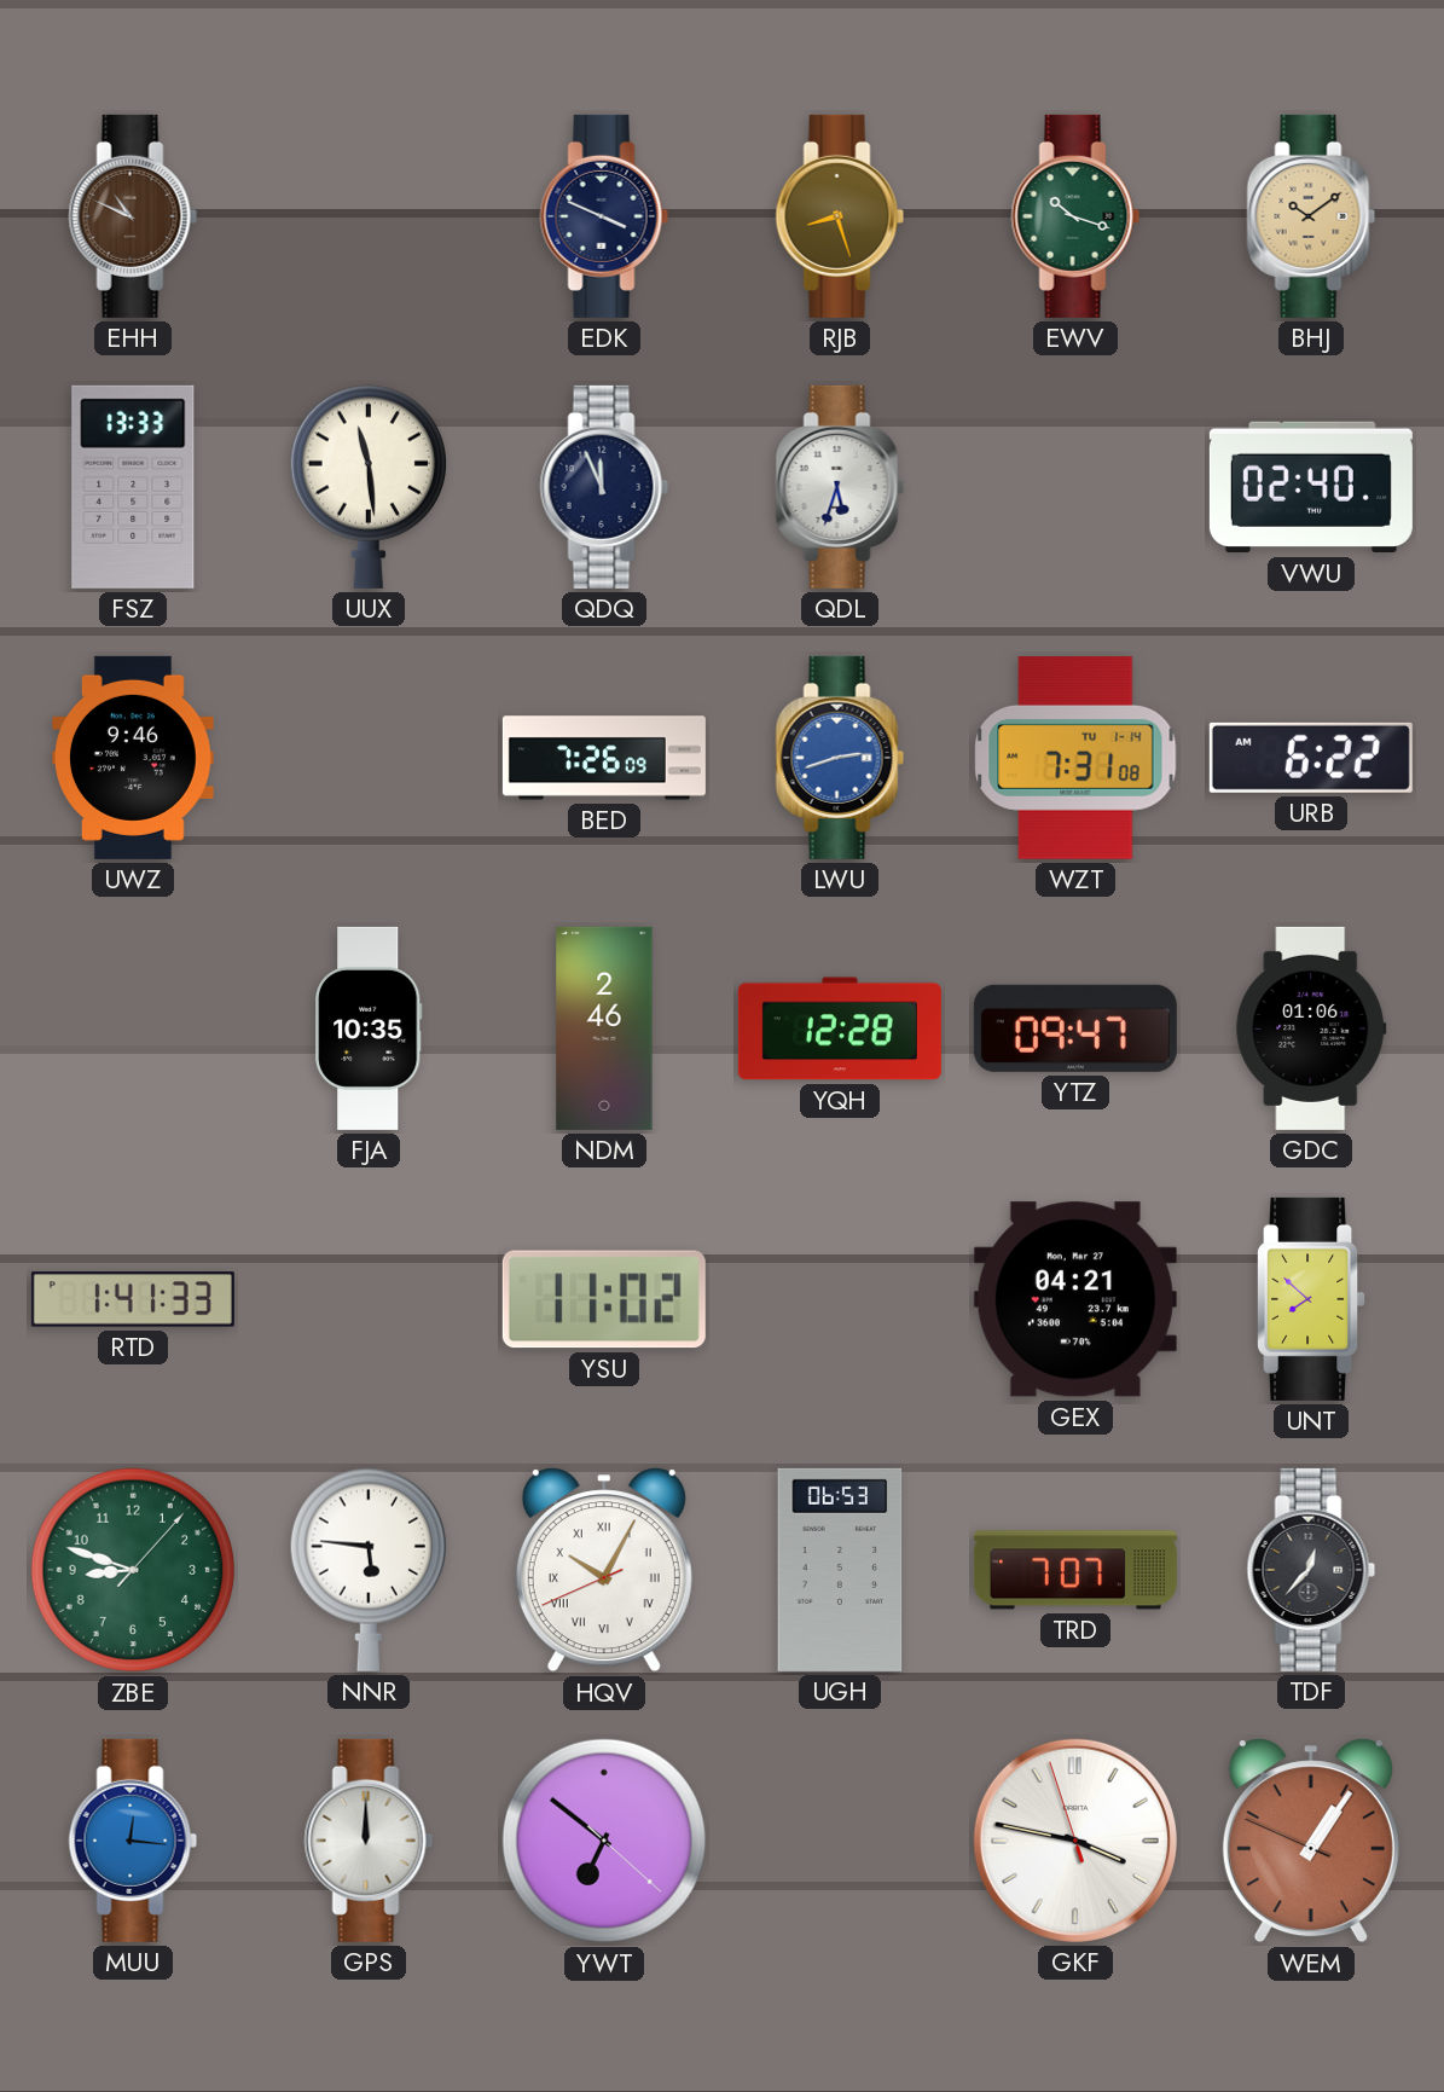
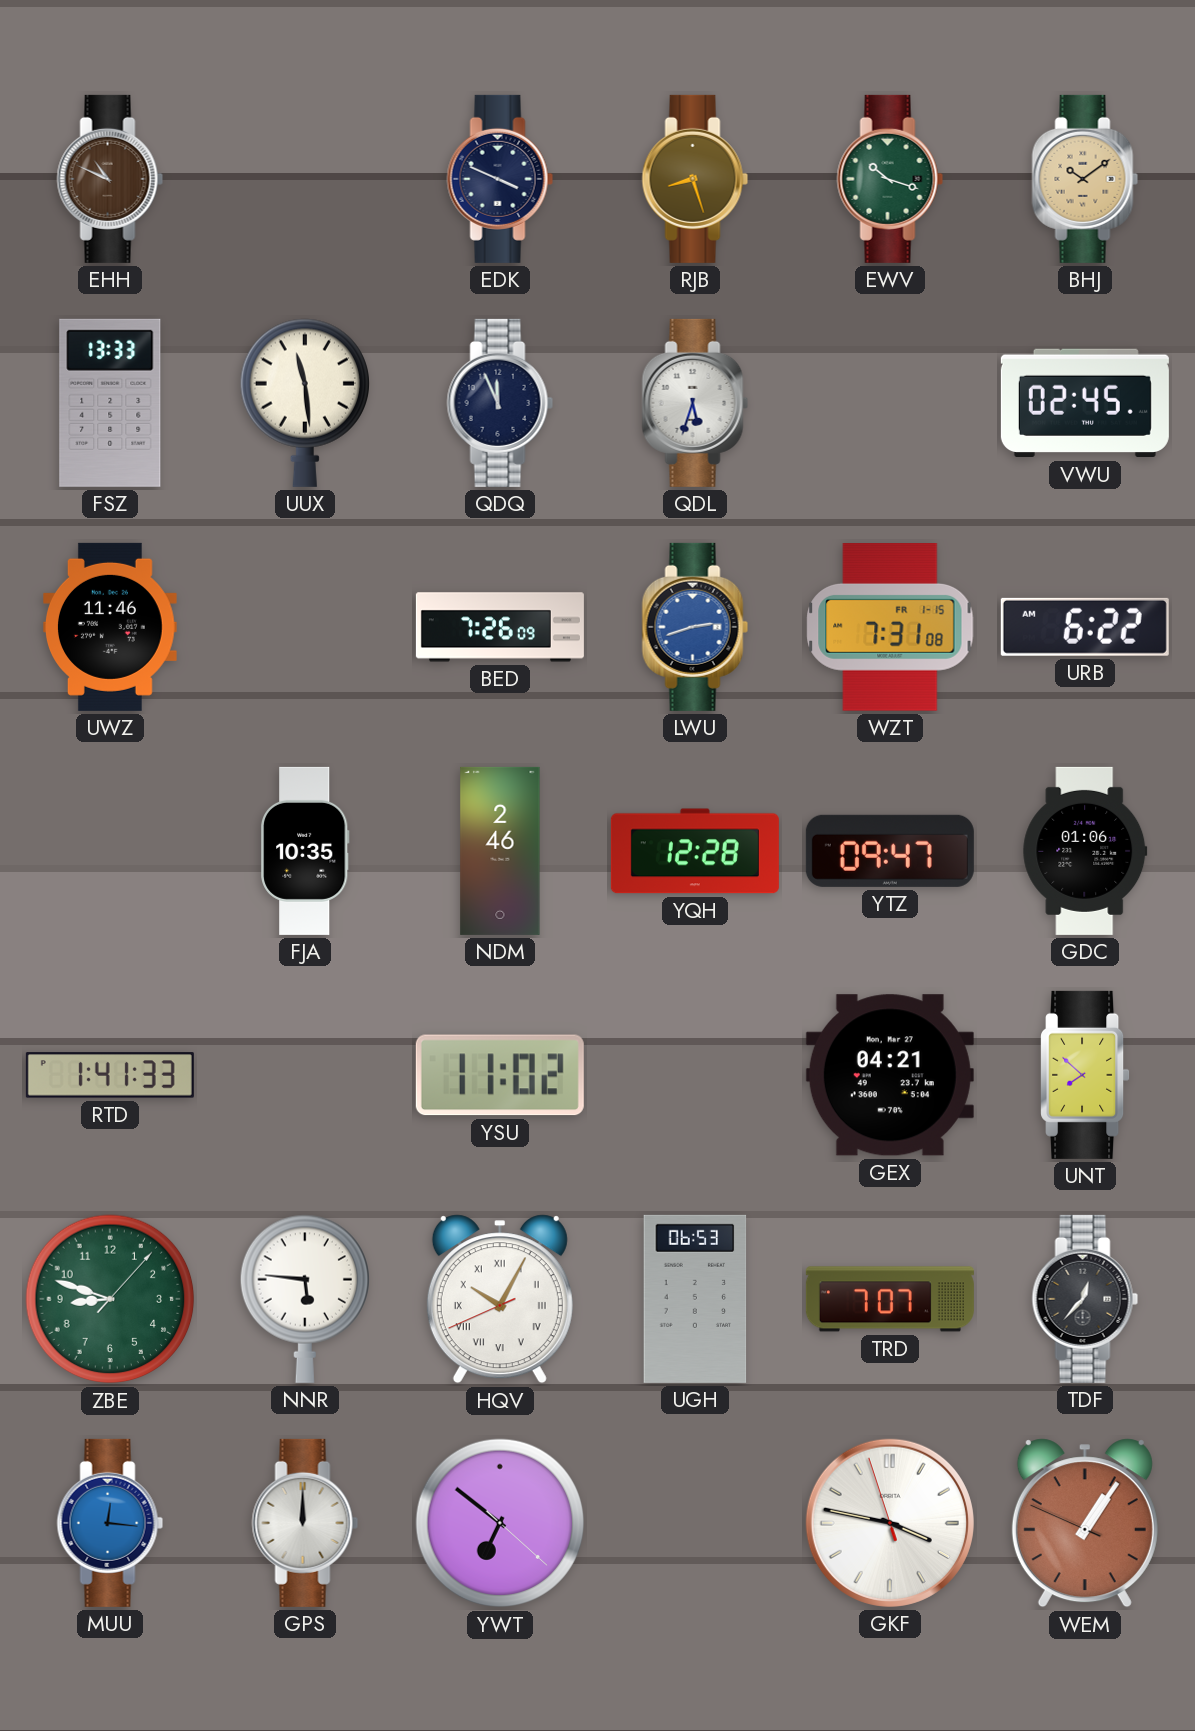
VWU: 02:40 -> 02:45
UWZ: 9:46 -> 11:46
WZT date: TU 1-14 -> FR 1-15
